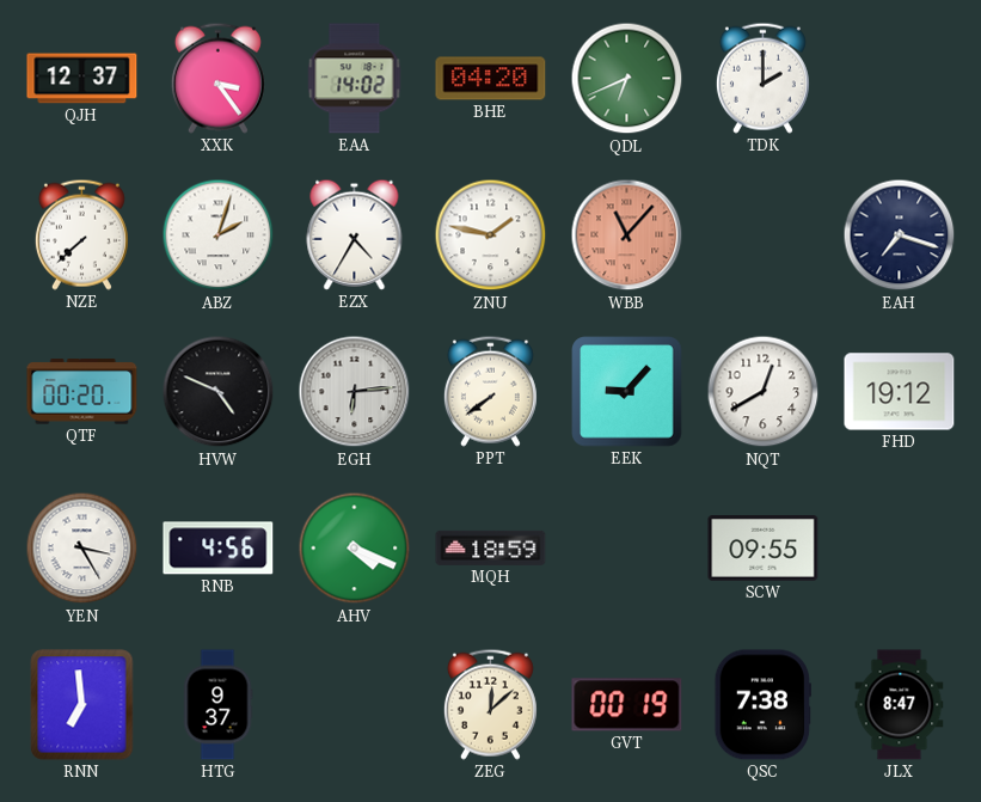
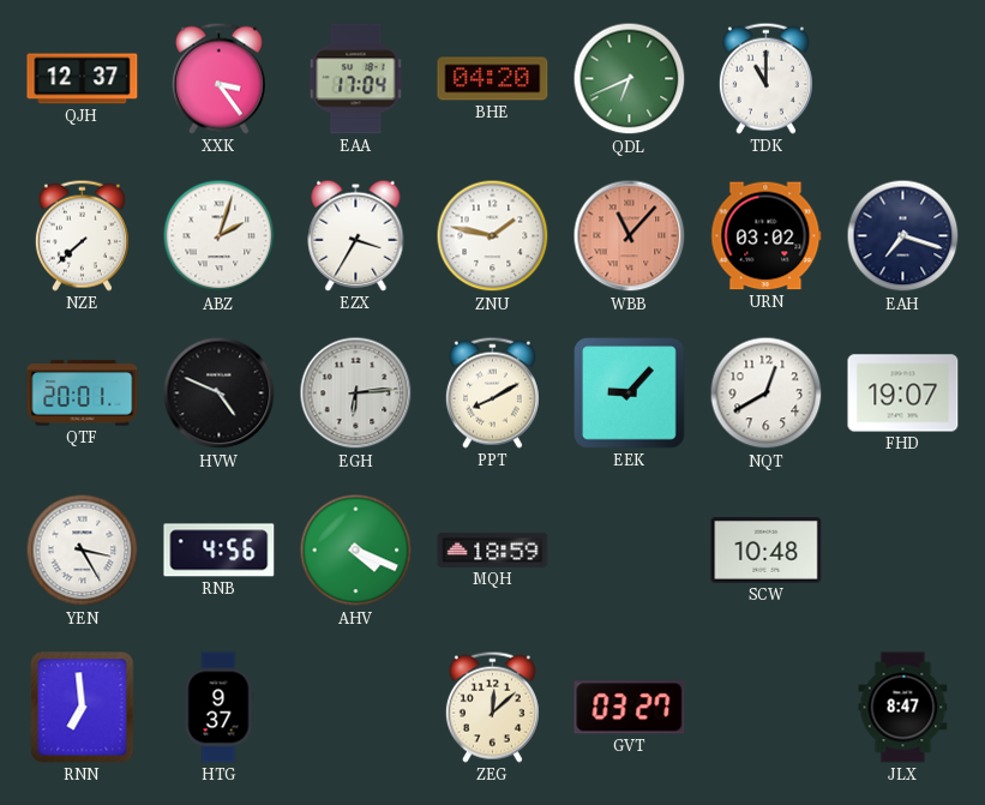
EAA: 14:02 -> 17:04
TDK: 2:00 -> 11:00
EZX: 4:35 -> 3:35
URN: none -> 03:02
QTF: 00:20 -> 20:01
PPT: 7:39 -> 8:10
FHD: 19:12 -> 19:07
SCW: 09:55 -> 10:48
GVT: 00:19 -> 03:27
QSC: 7:38 -> none
